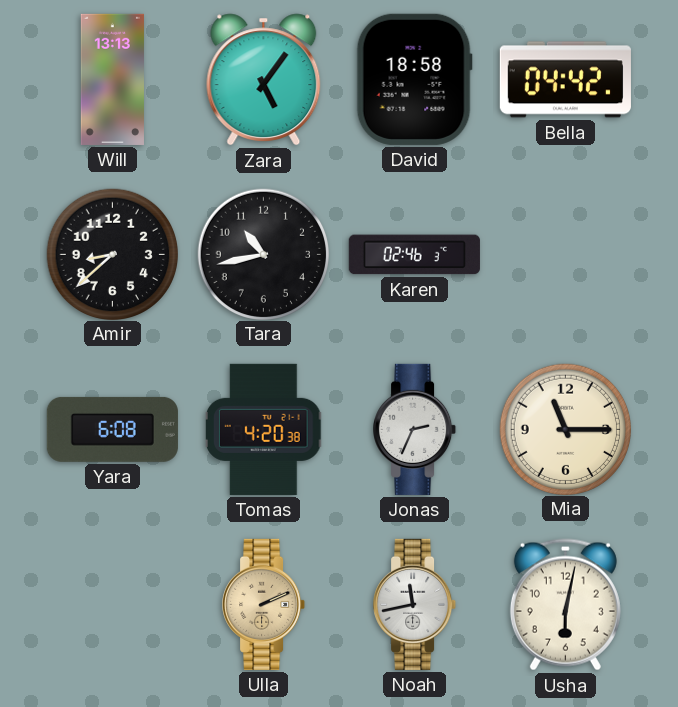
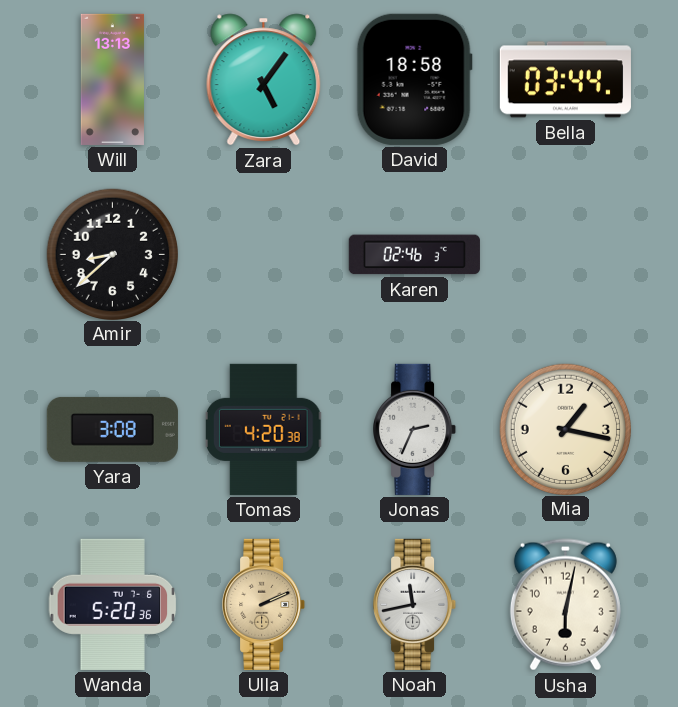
Bella: 04:42 -> 03:44
Tara: 10:43 -> none
Yara: 6:08 -> 3:08
Mia: 11:15 -> 1:17
Wanda: none -> 5:20
